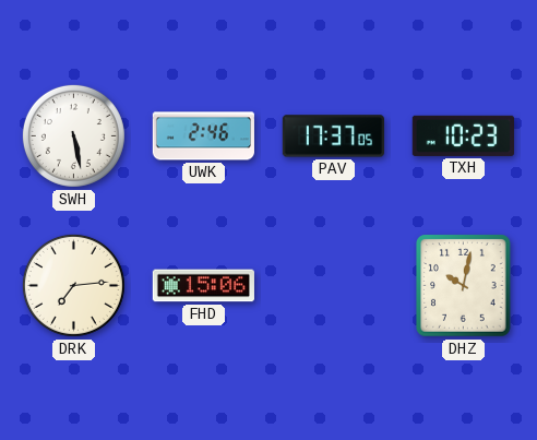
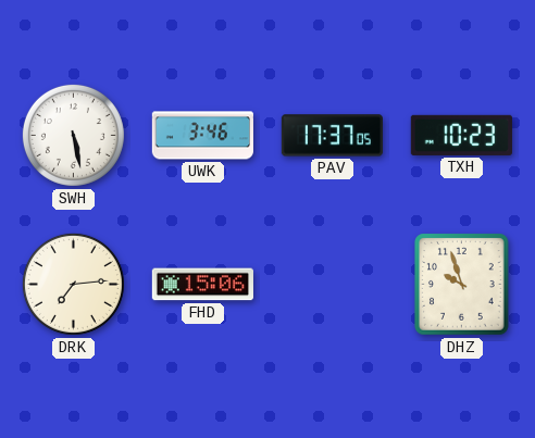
UWK: 2:46 -> 3:46
DHZ: 10:02 -> 9:57
